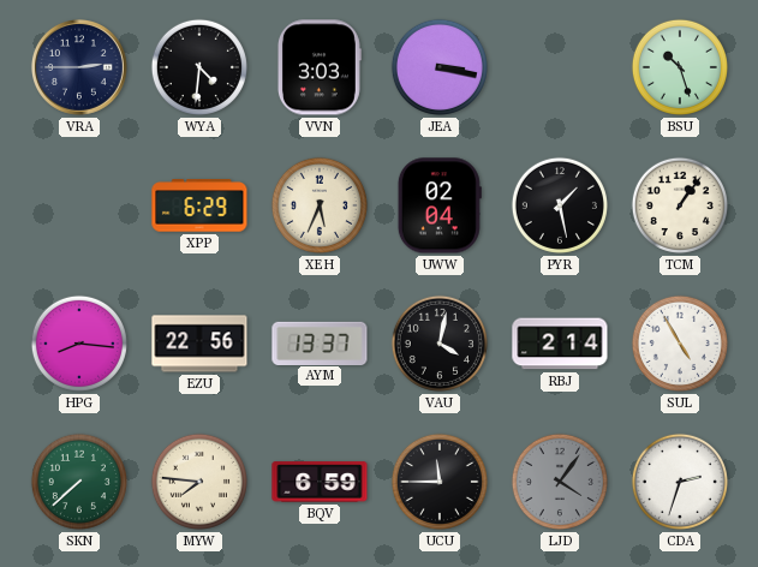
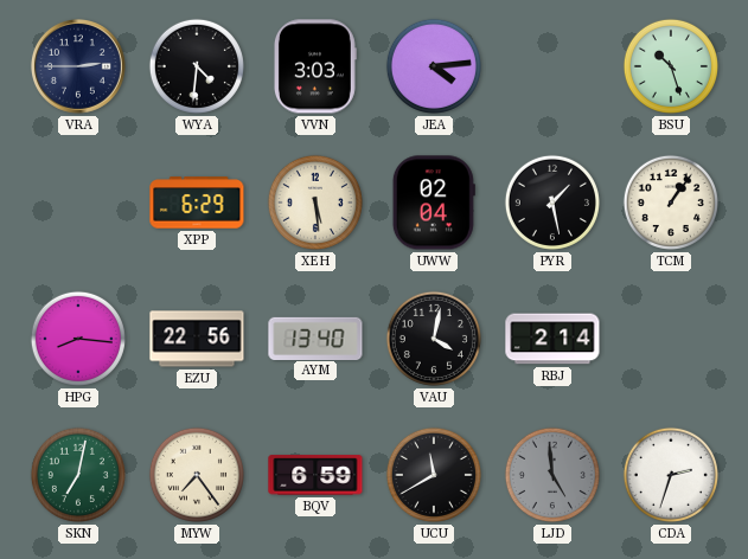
JEA: 3:17 -> 4:14
XEH: 5:34 -> 5:29
AYM: 13:37 -> 13:40
SUL: 4:55 -> none
SKN: 7:38 -> 7:02
MYW: 7:46 -> 7:24
UCU: 11:45 -> 11:40
LJD: 4:06 -> 4:59
